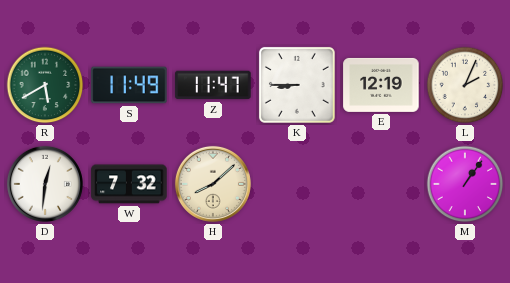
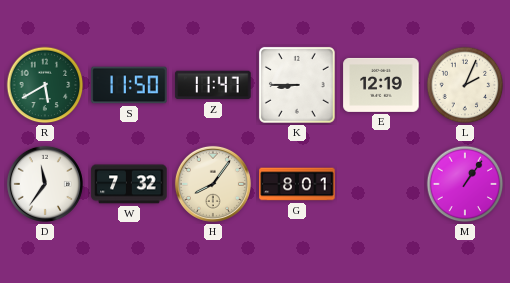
S: 11:49 -> 11:50
D: 12:31 -> 11:36
H: 8:08 -> 8:06
G: none -> 8:01
